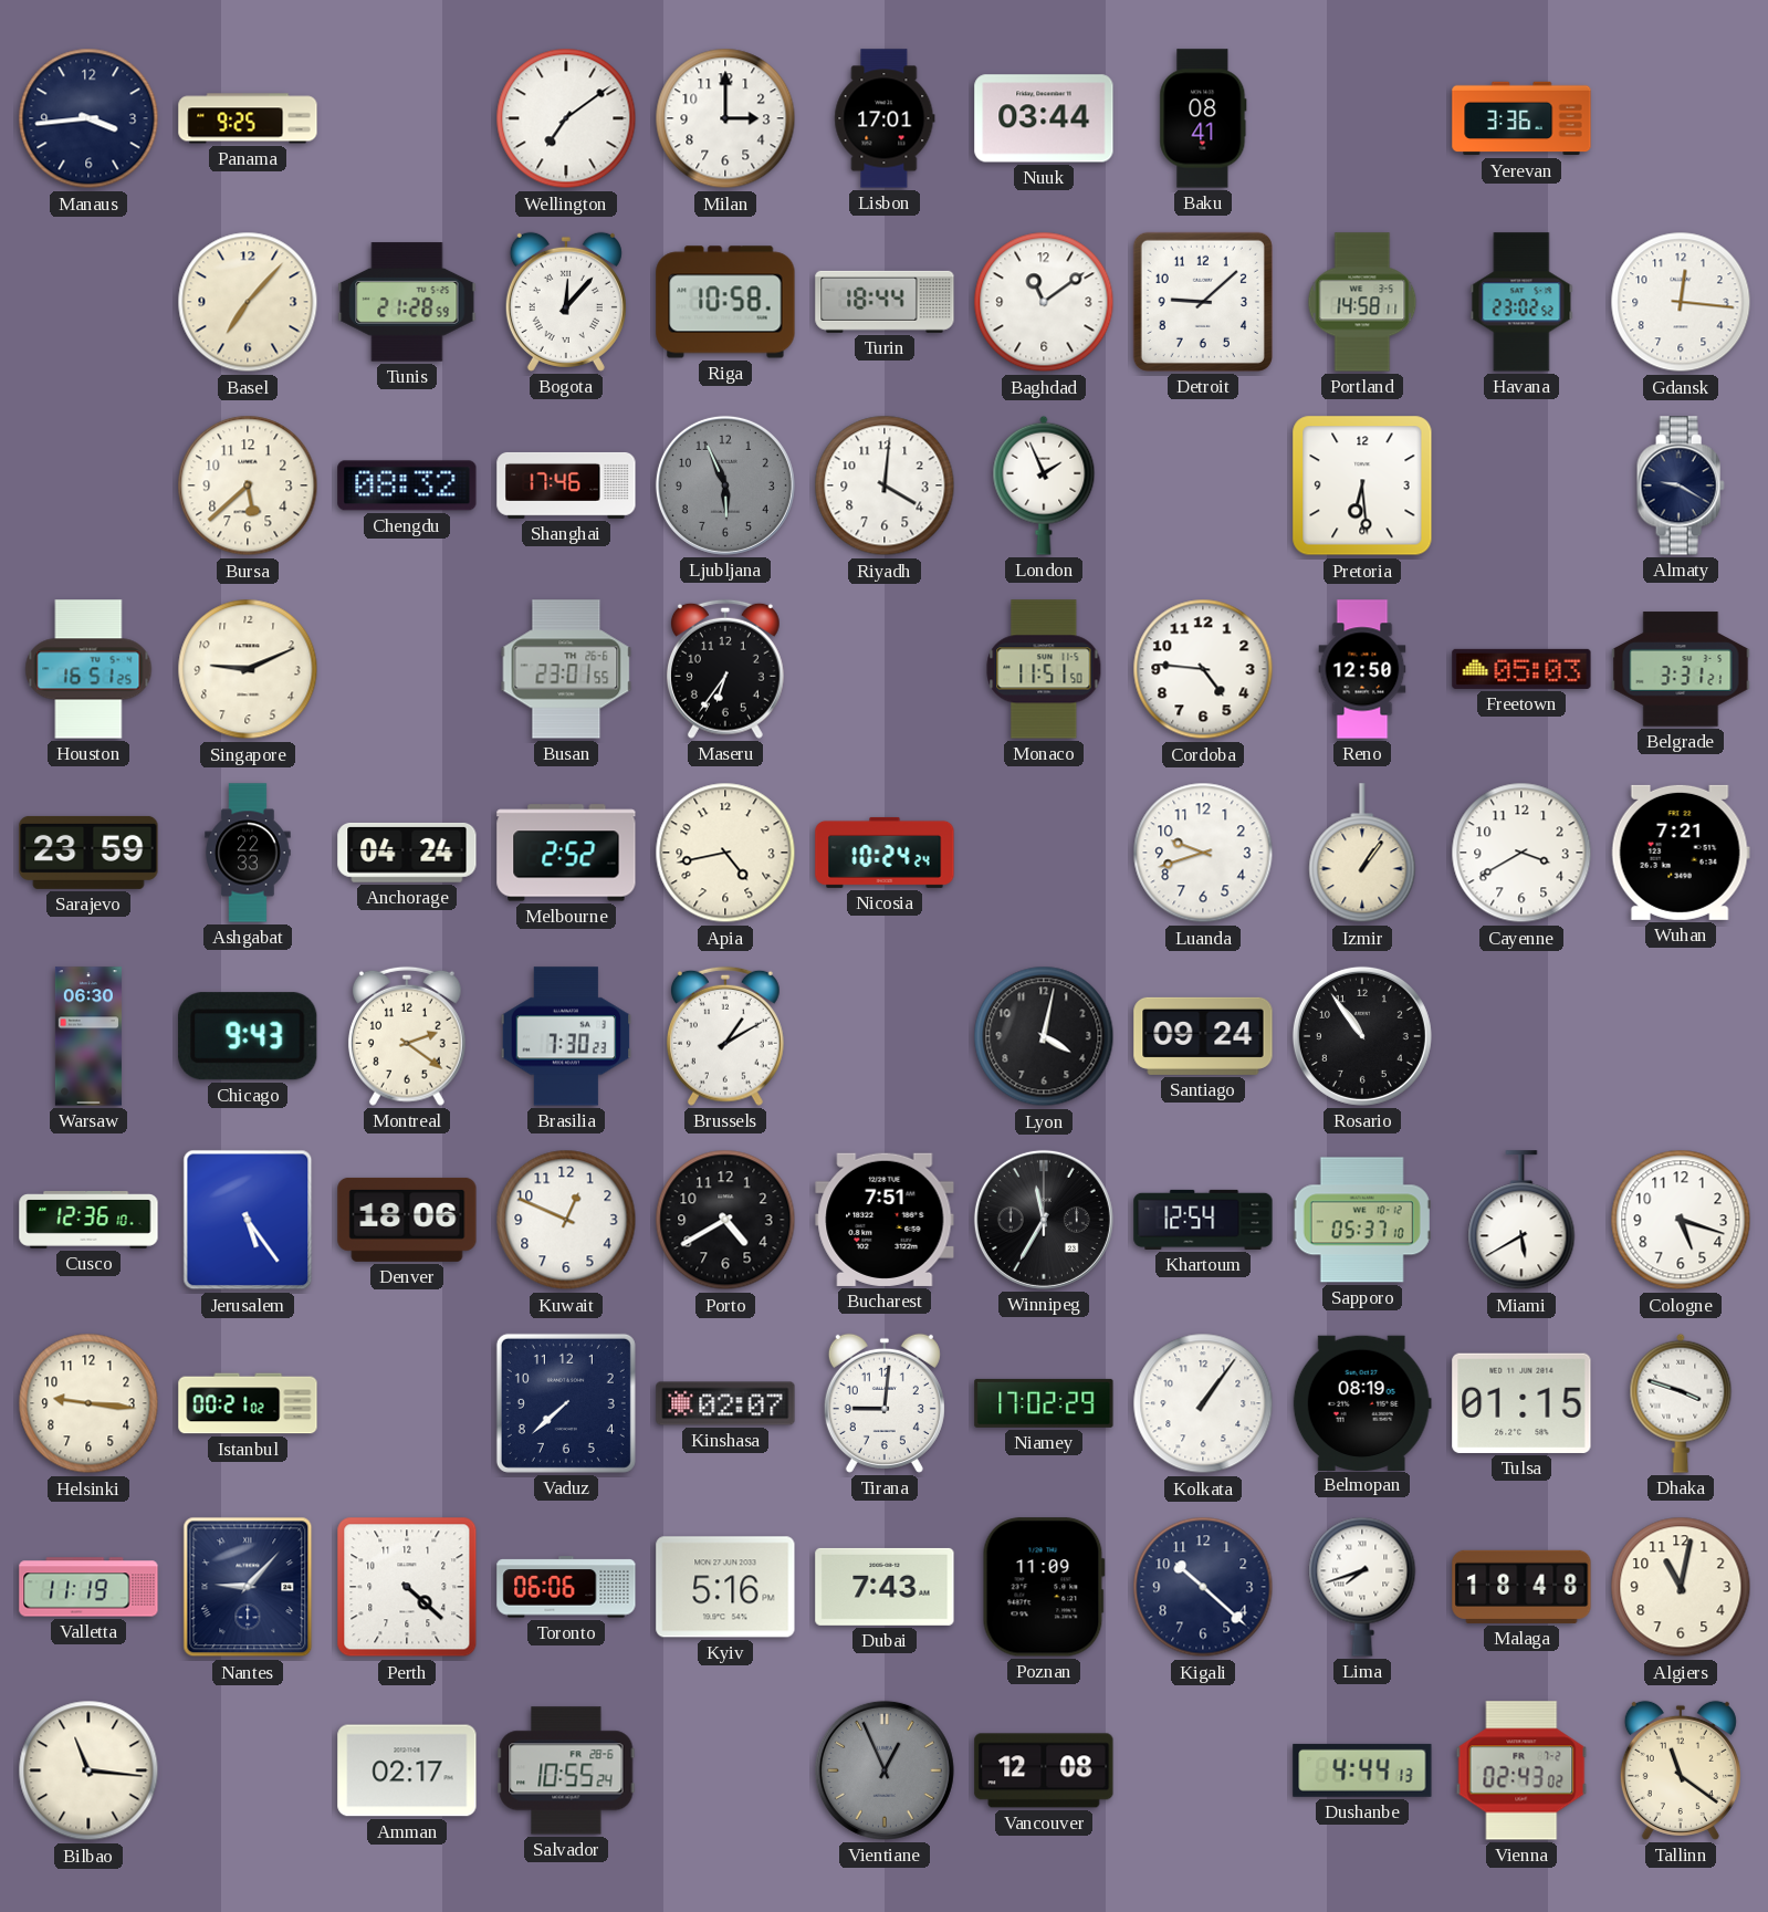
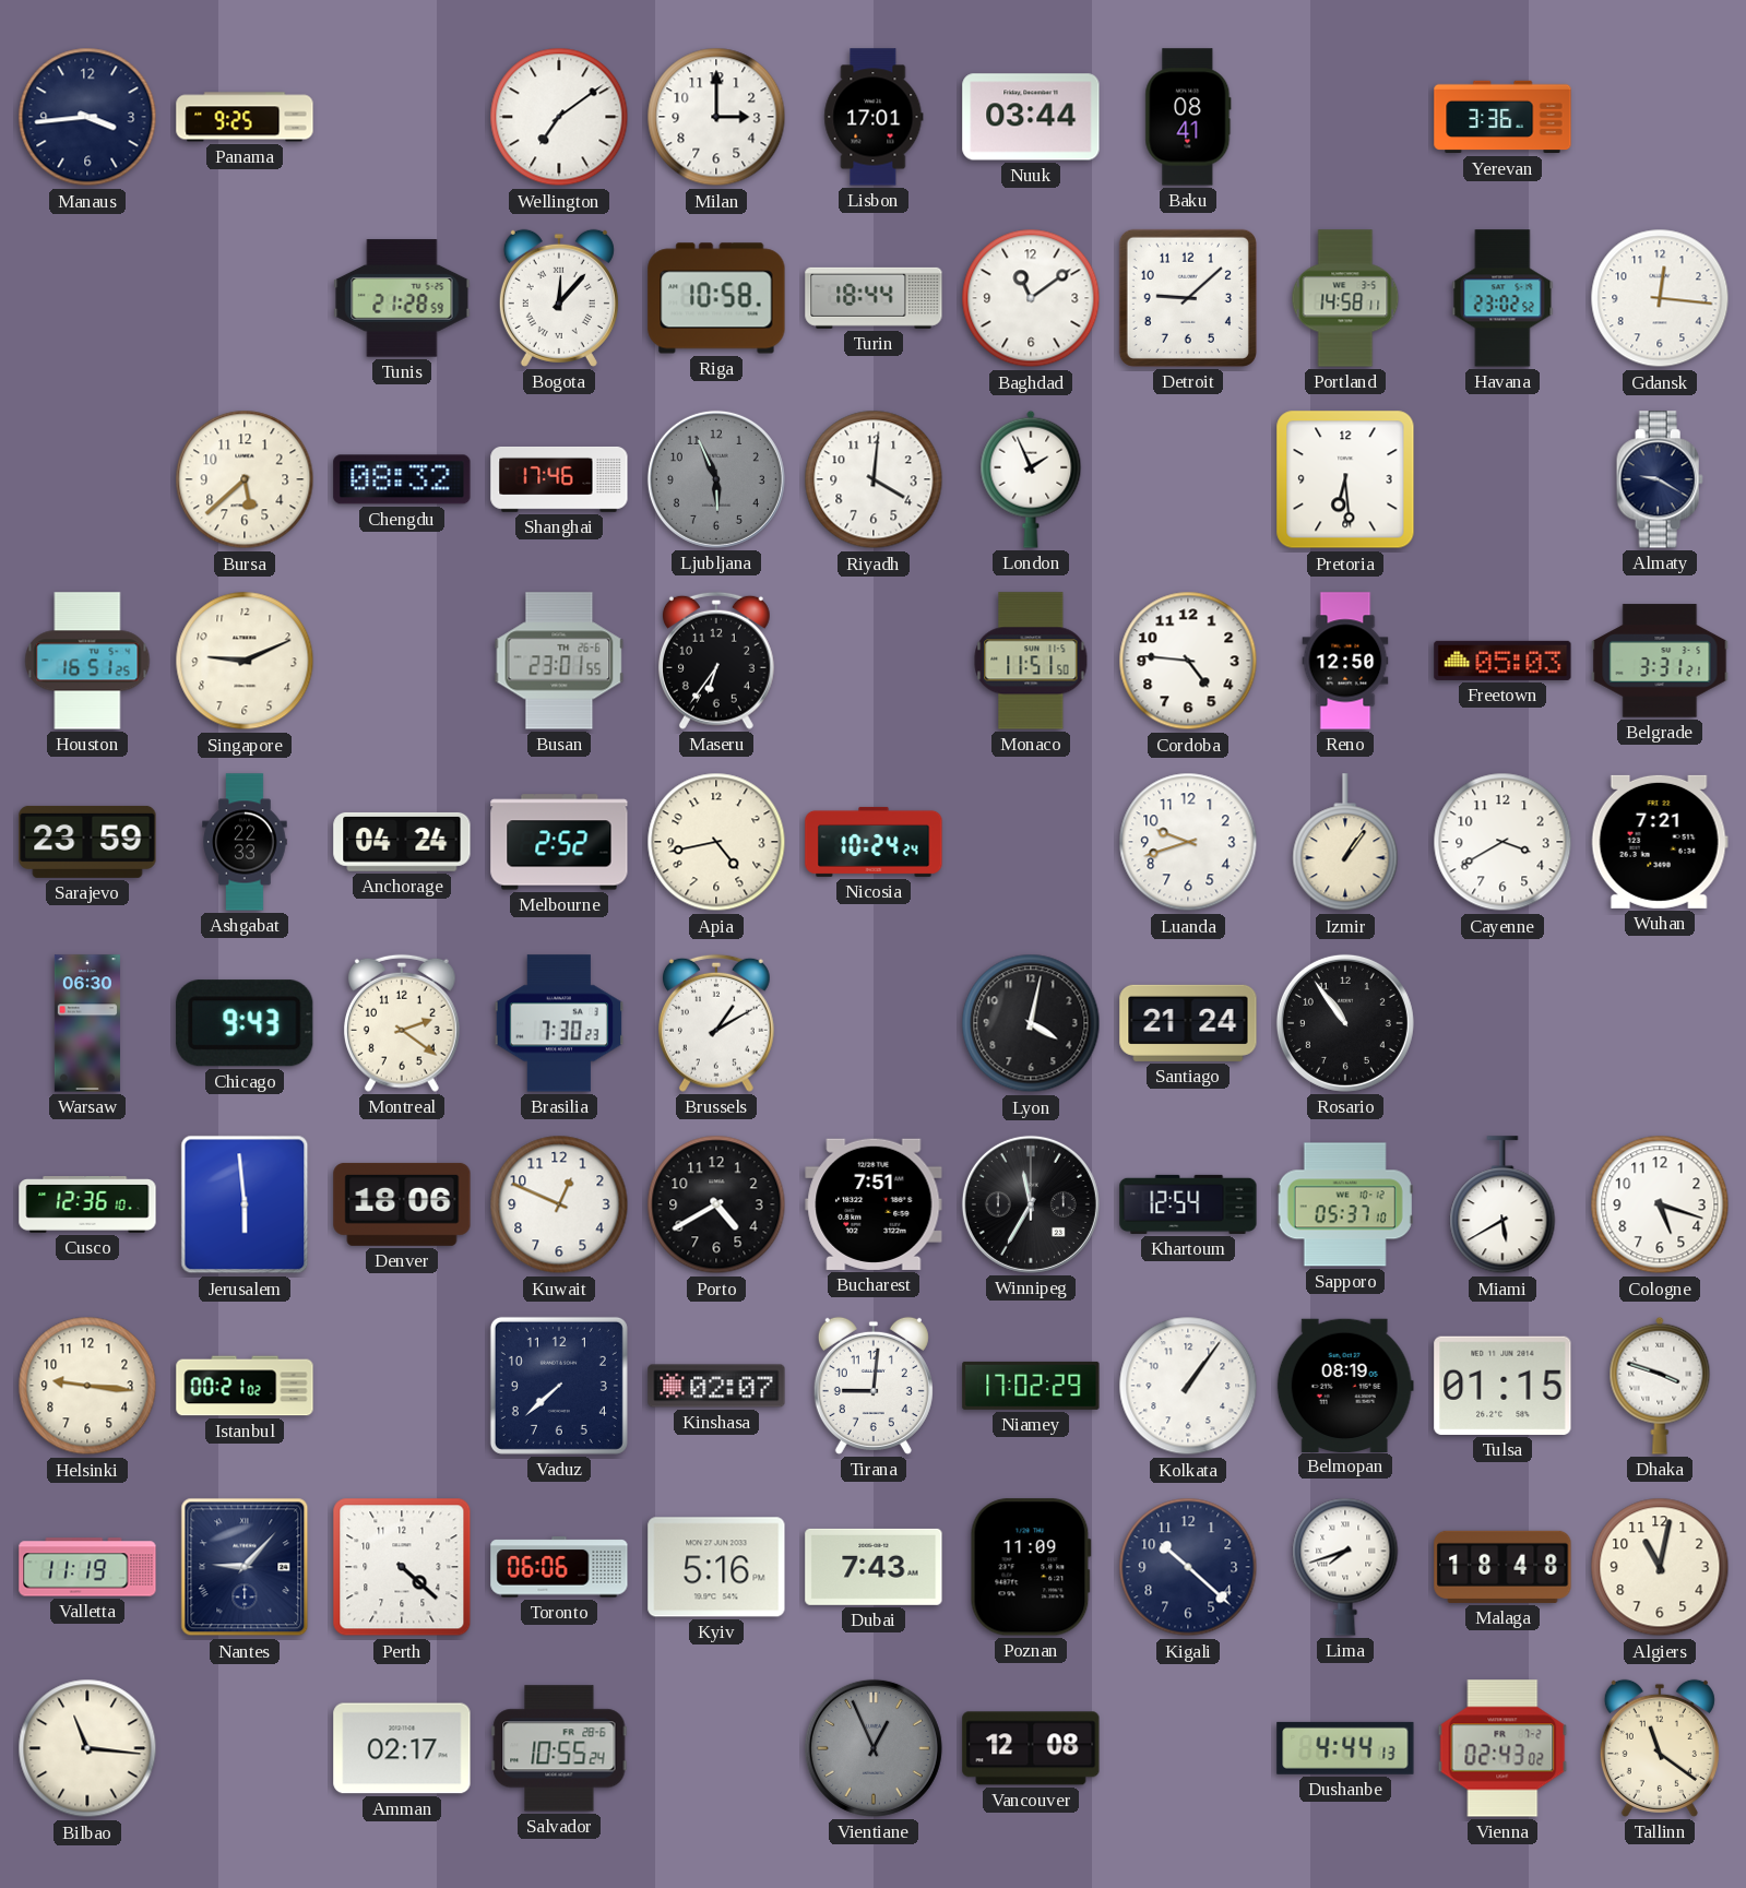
Basel: 7:07 -> none
Santiago: 09:24 -> 21:24
Jerusalem: 5:24 -> 5:59
